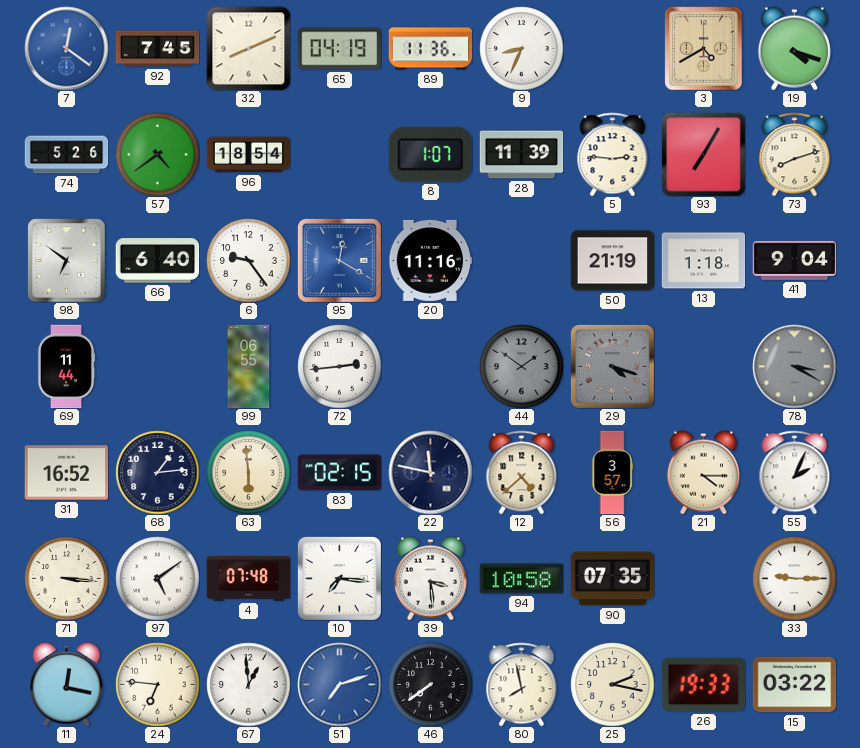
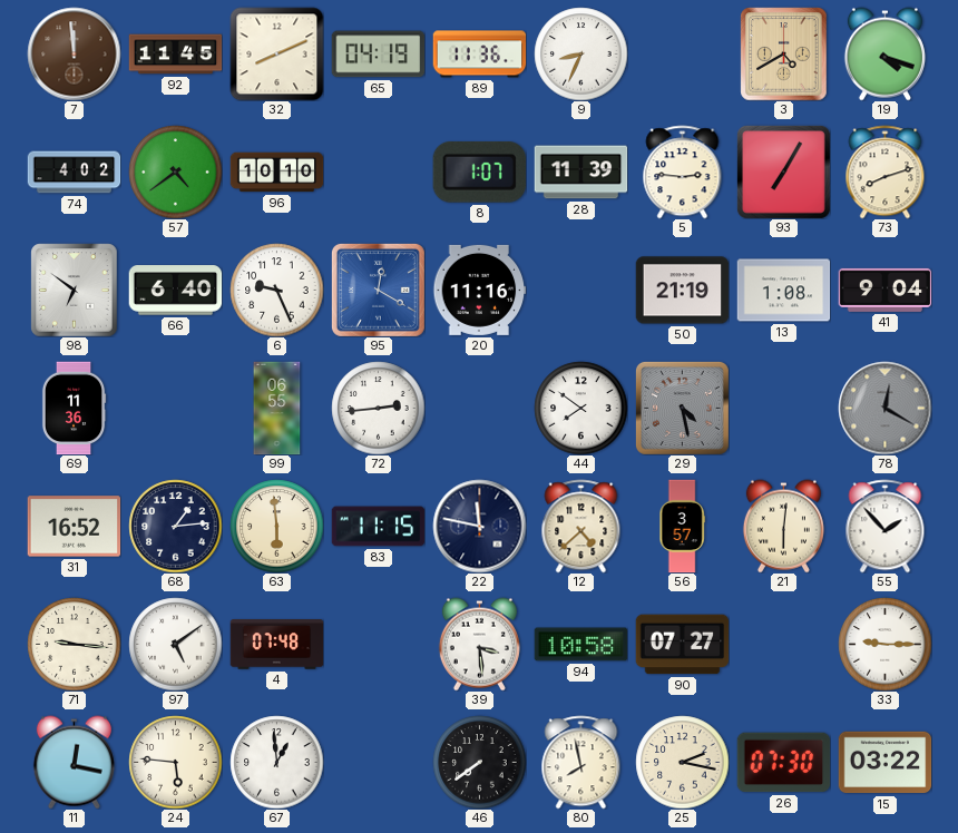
7: 12:21 -> 11:59
7 dial: blue -> brown
92: 7:45 -> 11:45
74: 5:26 -> 4:02
96: 18:54 -> 10:10
6: 9:24 -> 9:26
13: 1:18 -> 1:08
69: 11:44 -> 11:36
44: 1:51 -> 7:51
44 dial: grey -> white
29: 4:18 -> 4:28
78: 3:20 -> 12:20
83: 02:15 -> 11:15
21: 4:15 -> 6:01
55: 2:04 -> 1:53
71: 3:16 -> 9:16
10: 7:16 -> none
90: 07:35 -> 07:27
24: 6:46 -> 5:46
51: 7:12 -> none
26: 19:33 -> 07:30
